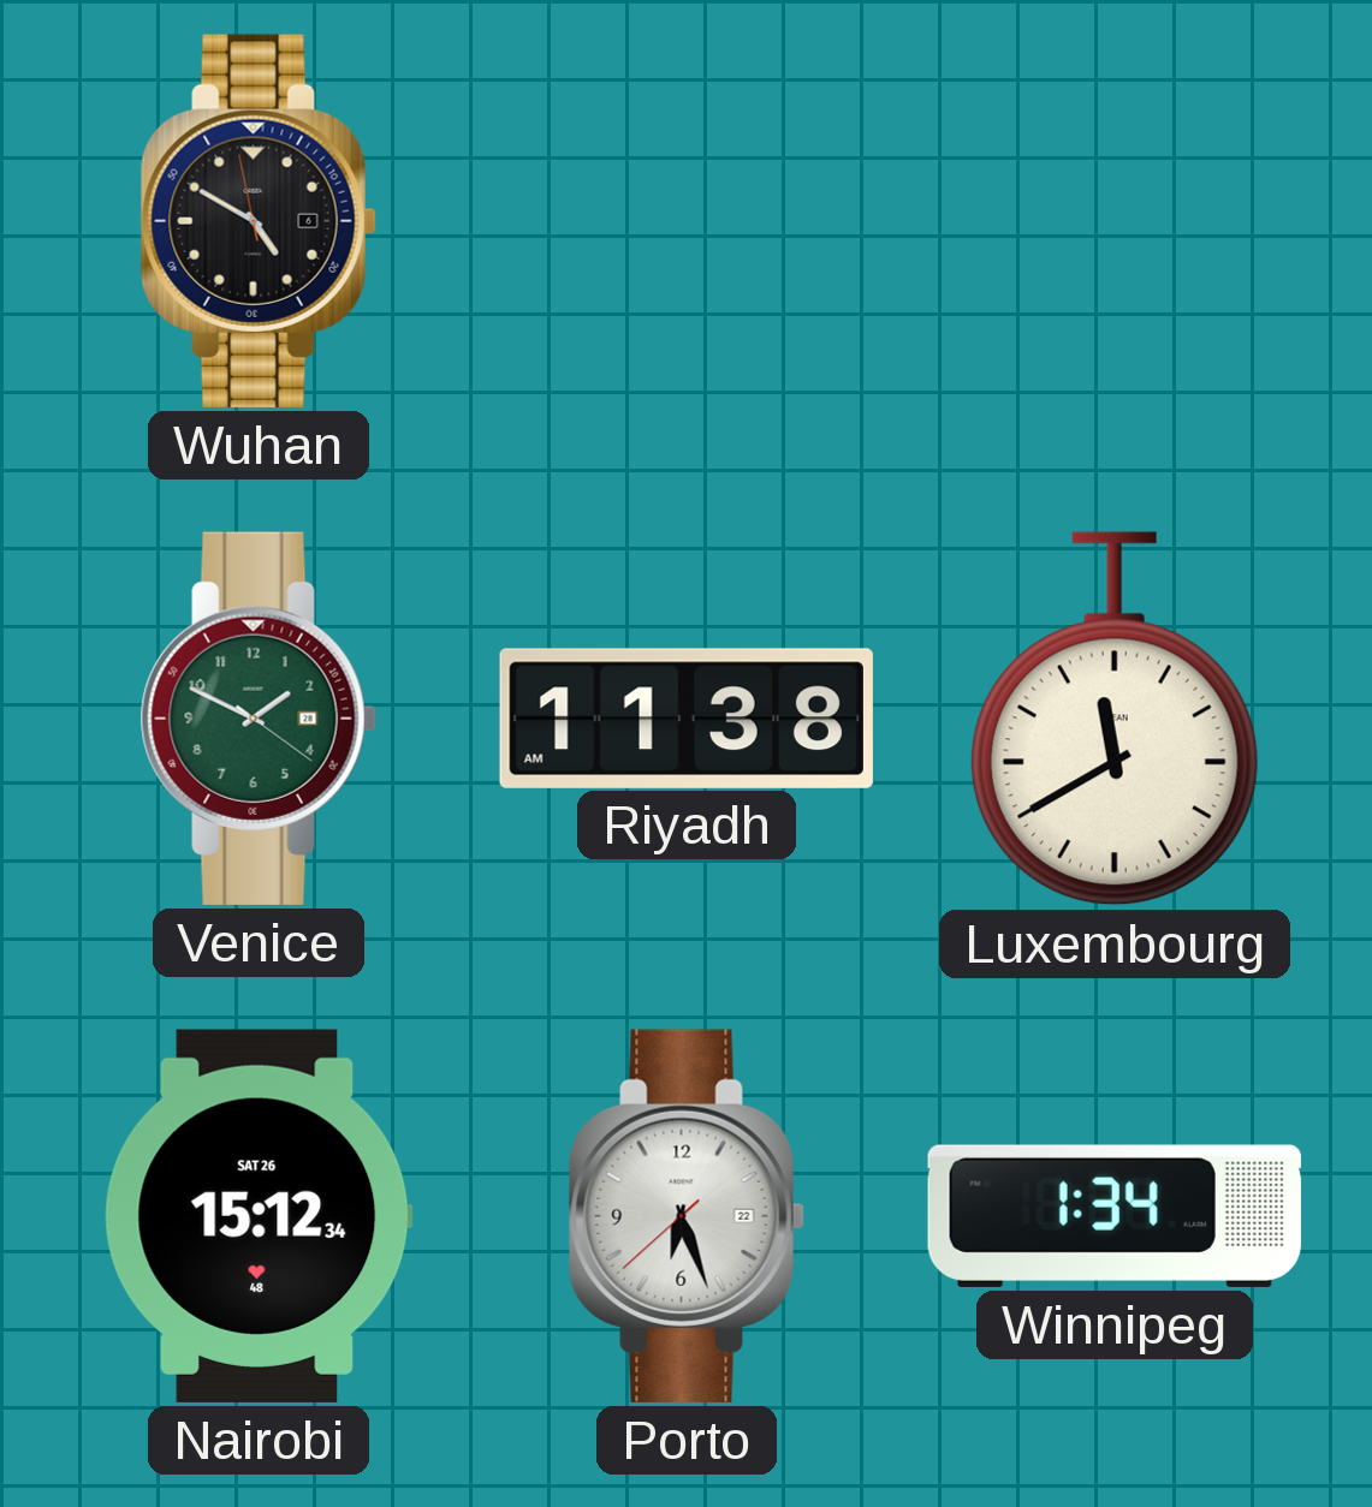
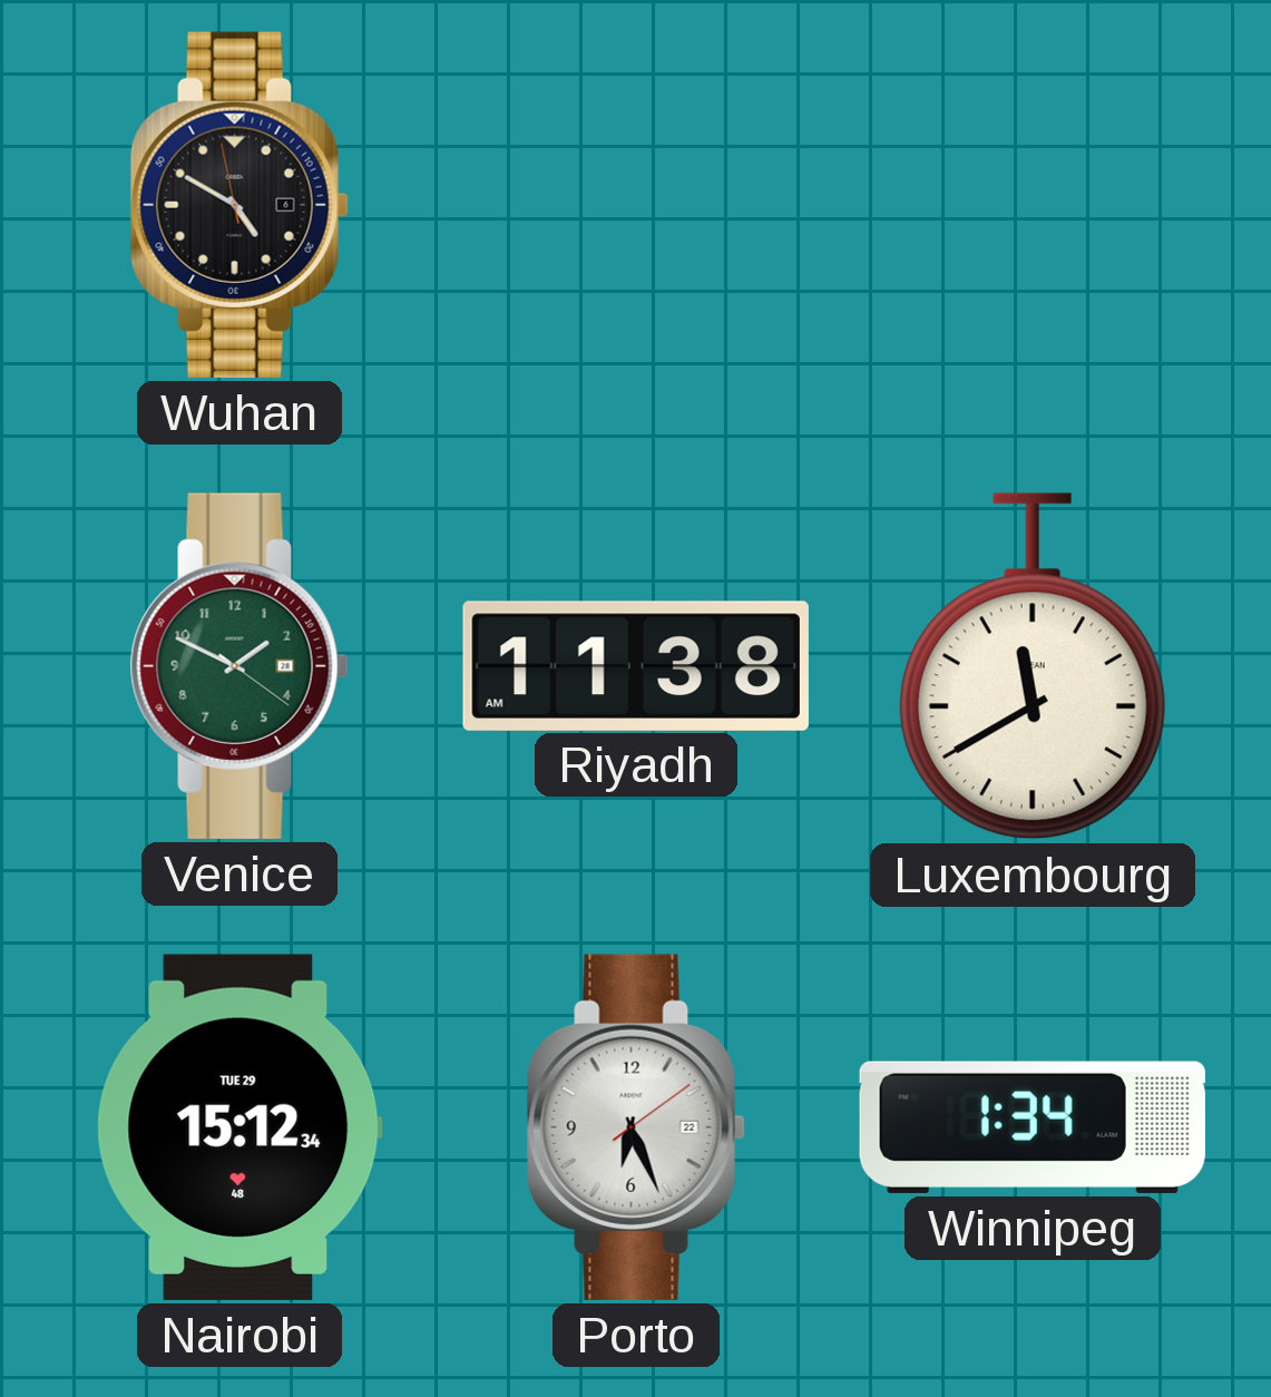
Nairobi date: SAT 26 -> TUE 29
Porto: 6:26:38 -> 6:26:09
